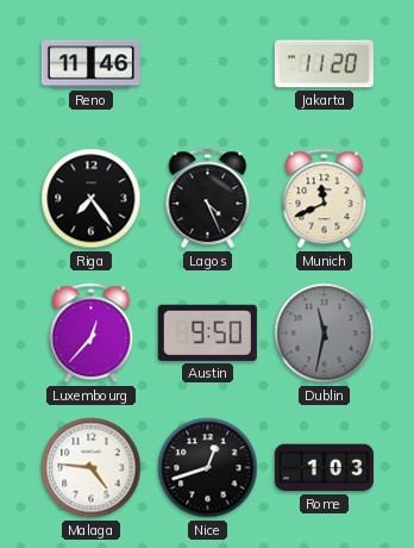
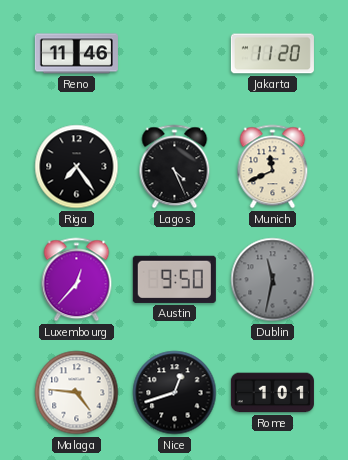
Rome: 1:03 -> 1:01
